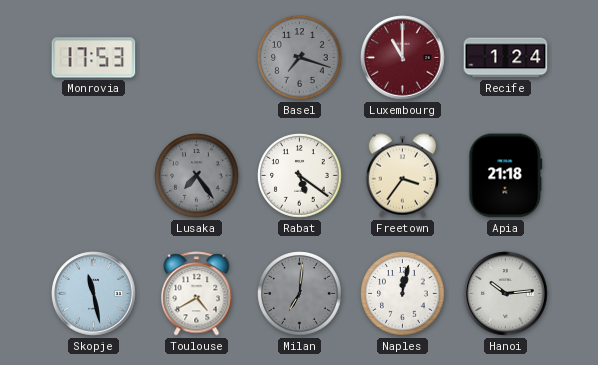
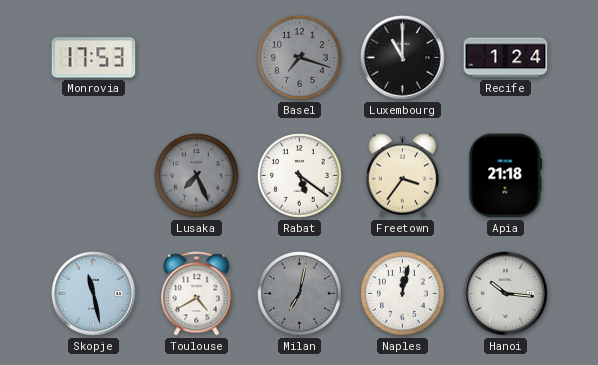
Luxembourg dial: burgundy -> black
Lusaka: 7:24 -> 7:26
Milan: 7:01 -> 7:02
Hanoi: 10:14 -> 10:16
